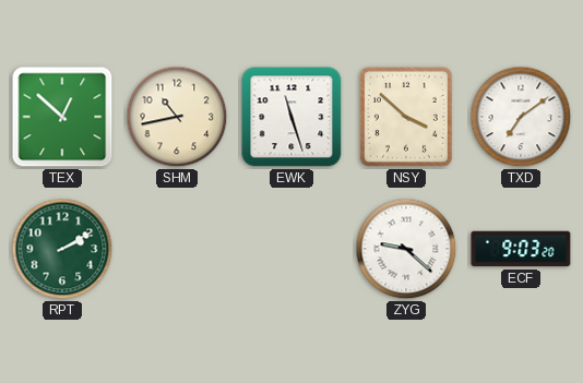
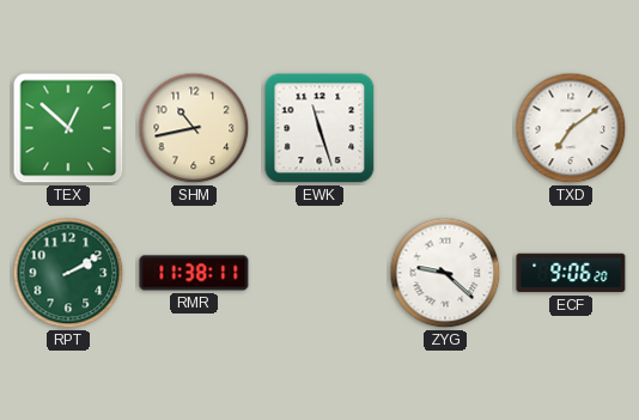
NSY: 3:52 -> none
RMR: none -> 11:38
ECF: 9:03 -> 9:06
